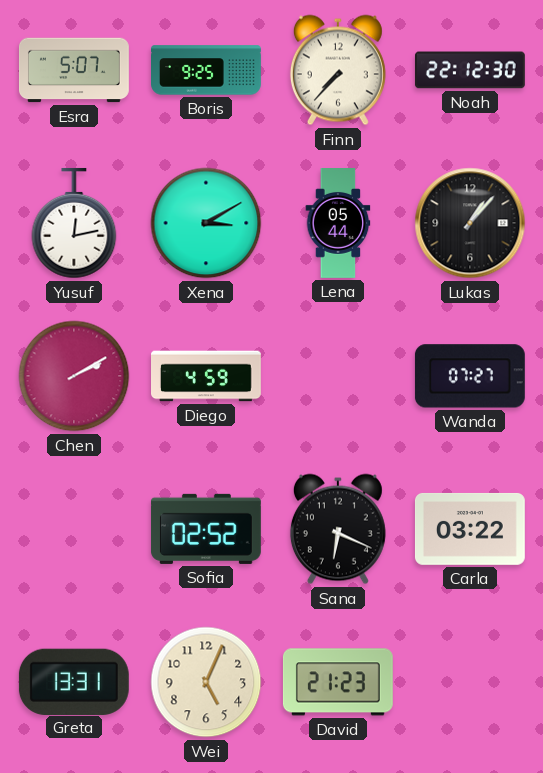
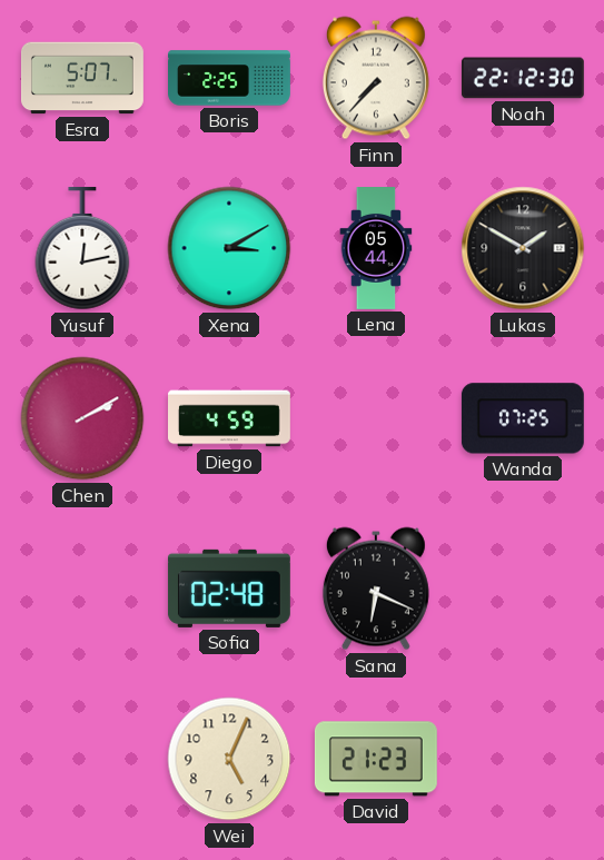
Boris: 9:25 -> 2:25
Lukas: 1:07 -> 1:50
Wanda: 07:27 -> 07:25
Sofia: 02:52 -> 02:48
Carla: 03:22 -> none
Greta: 13:31 -> none
